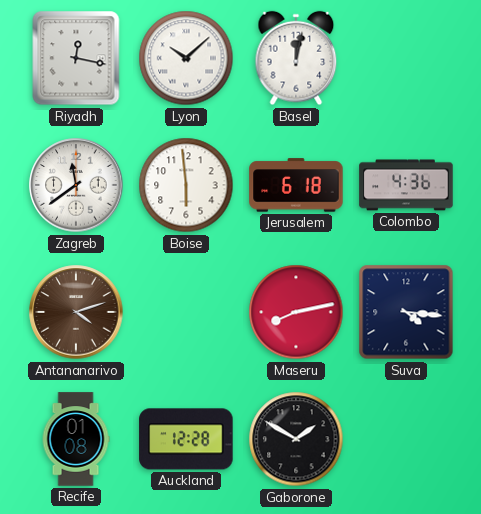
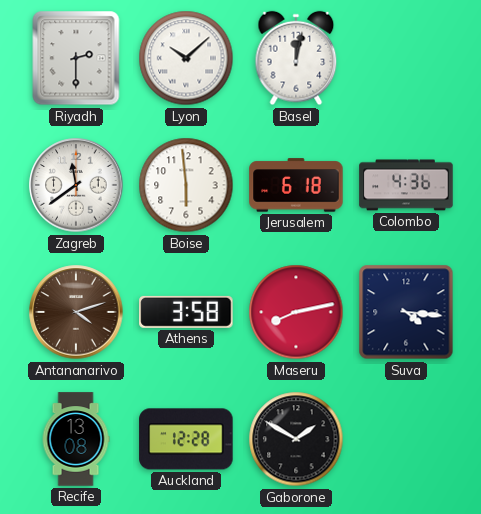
Riyadh: 12:17 -> 2:30
Athens: none -> 3:58
Recife: 01:08 -> 13:08
